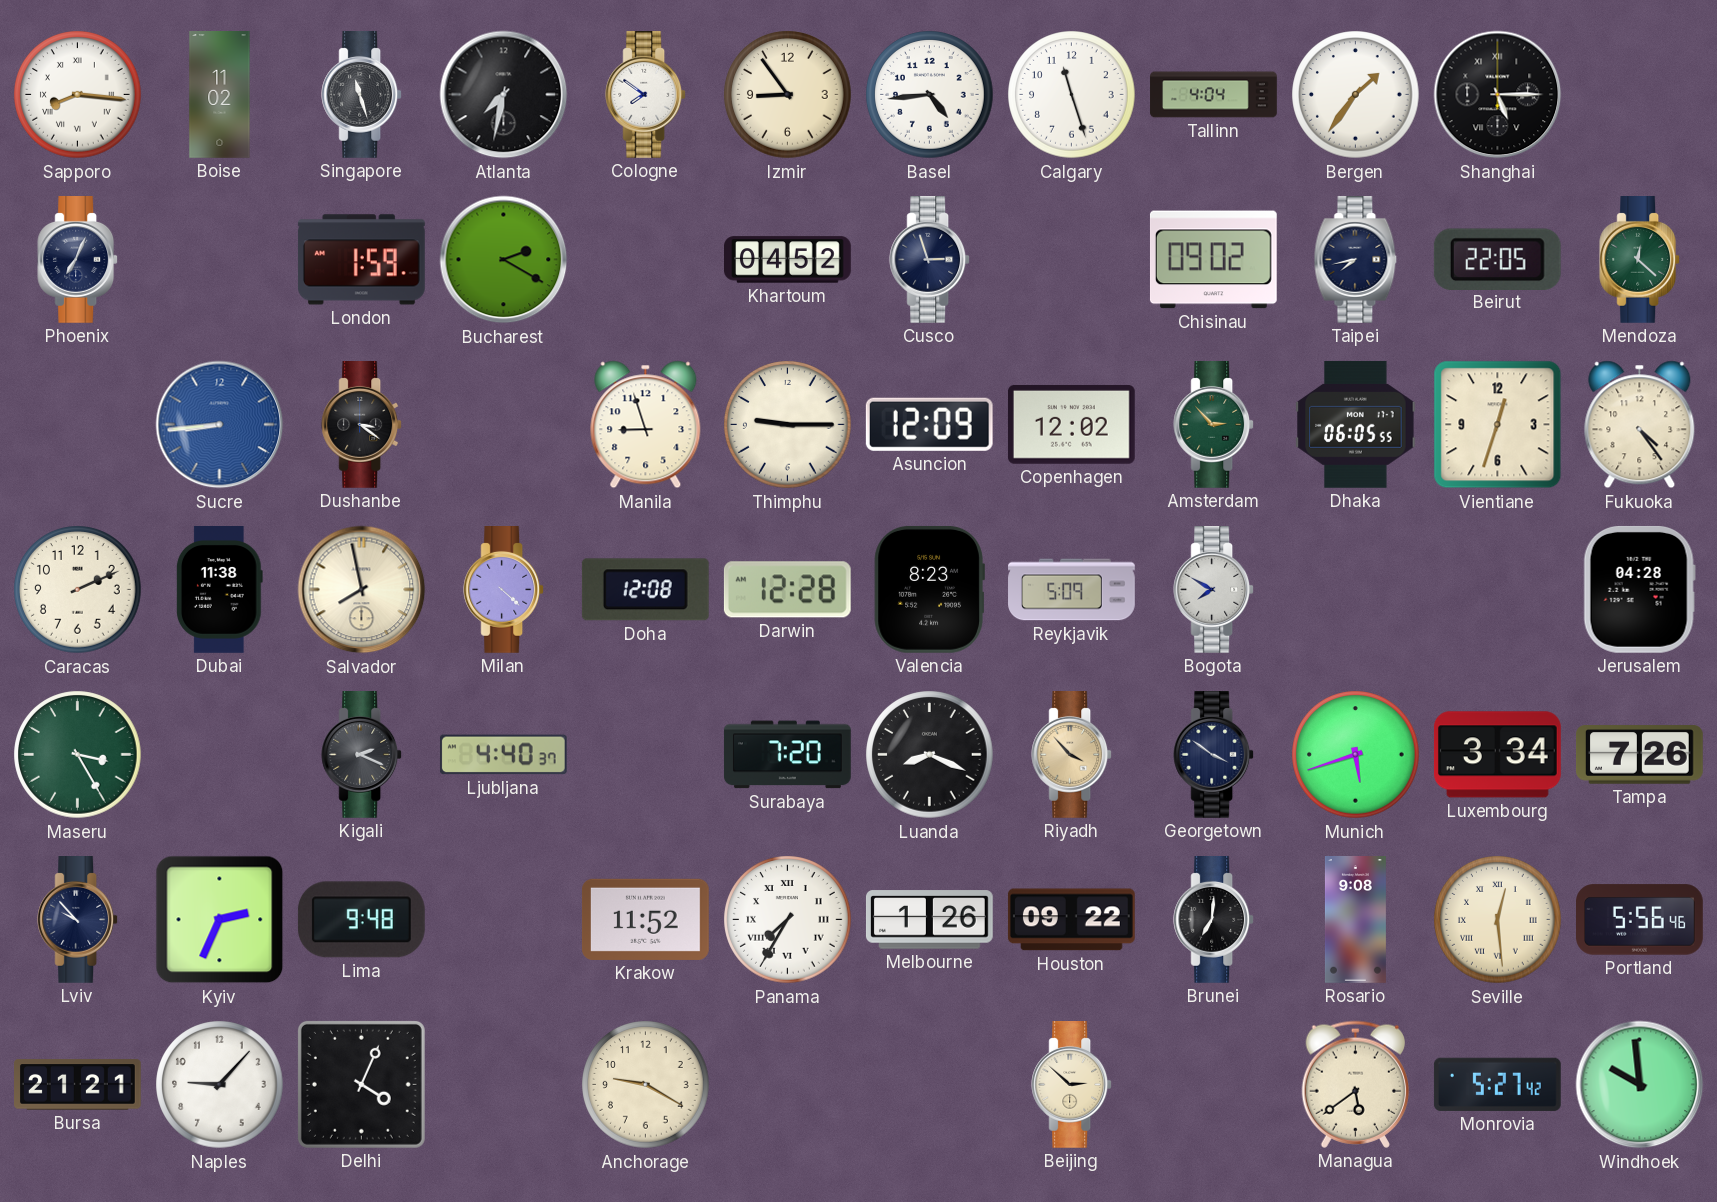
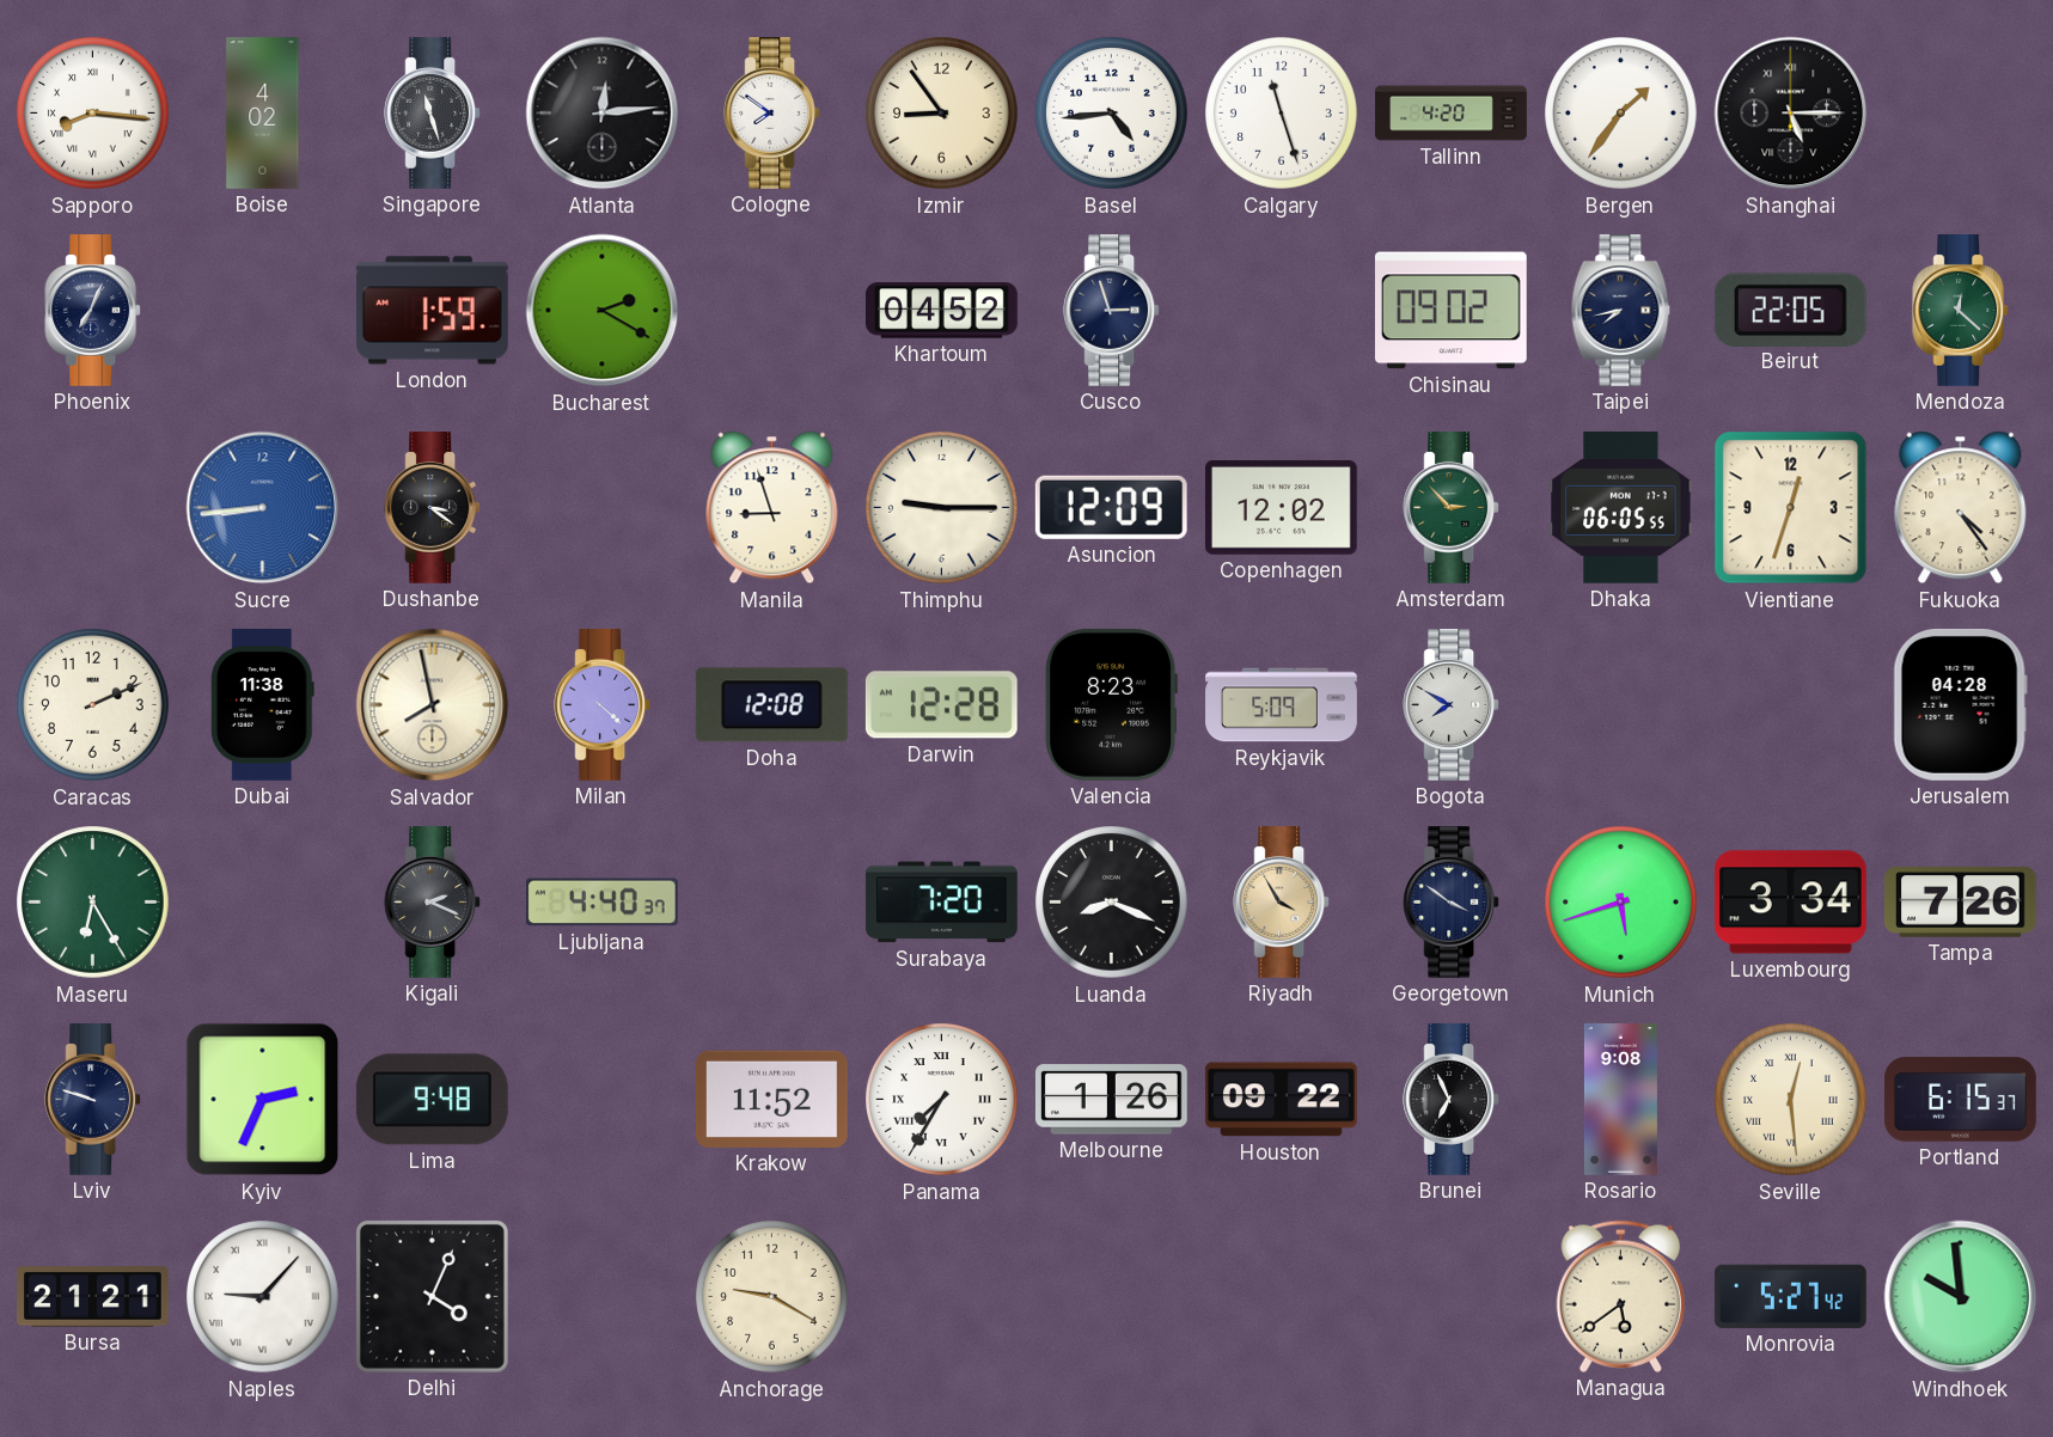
Boise: 11:02 -> 4:02
Atlanta: 7:32 -> 12:14
Tallinn: 4:04 -> 4:20
Maseru: 3:25 -> 6:25
Riyadh: 3:53 -> 3:55
Lviv: 9:53 -> 9:48
Brunei: 7:01 -> 6:56
Portland: 5:56 -> 6:15
Naples numerals: Arabic -> Roman
Beijing: 2:52 -> none
